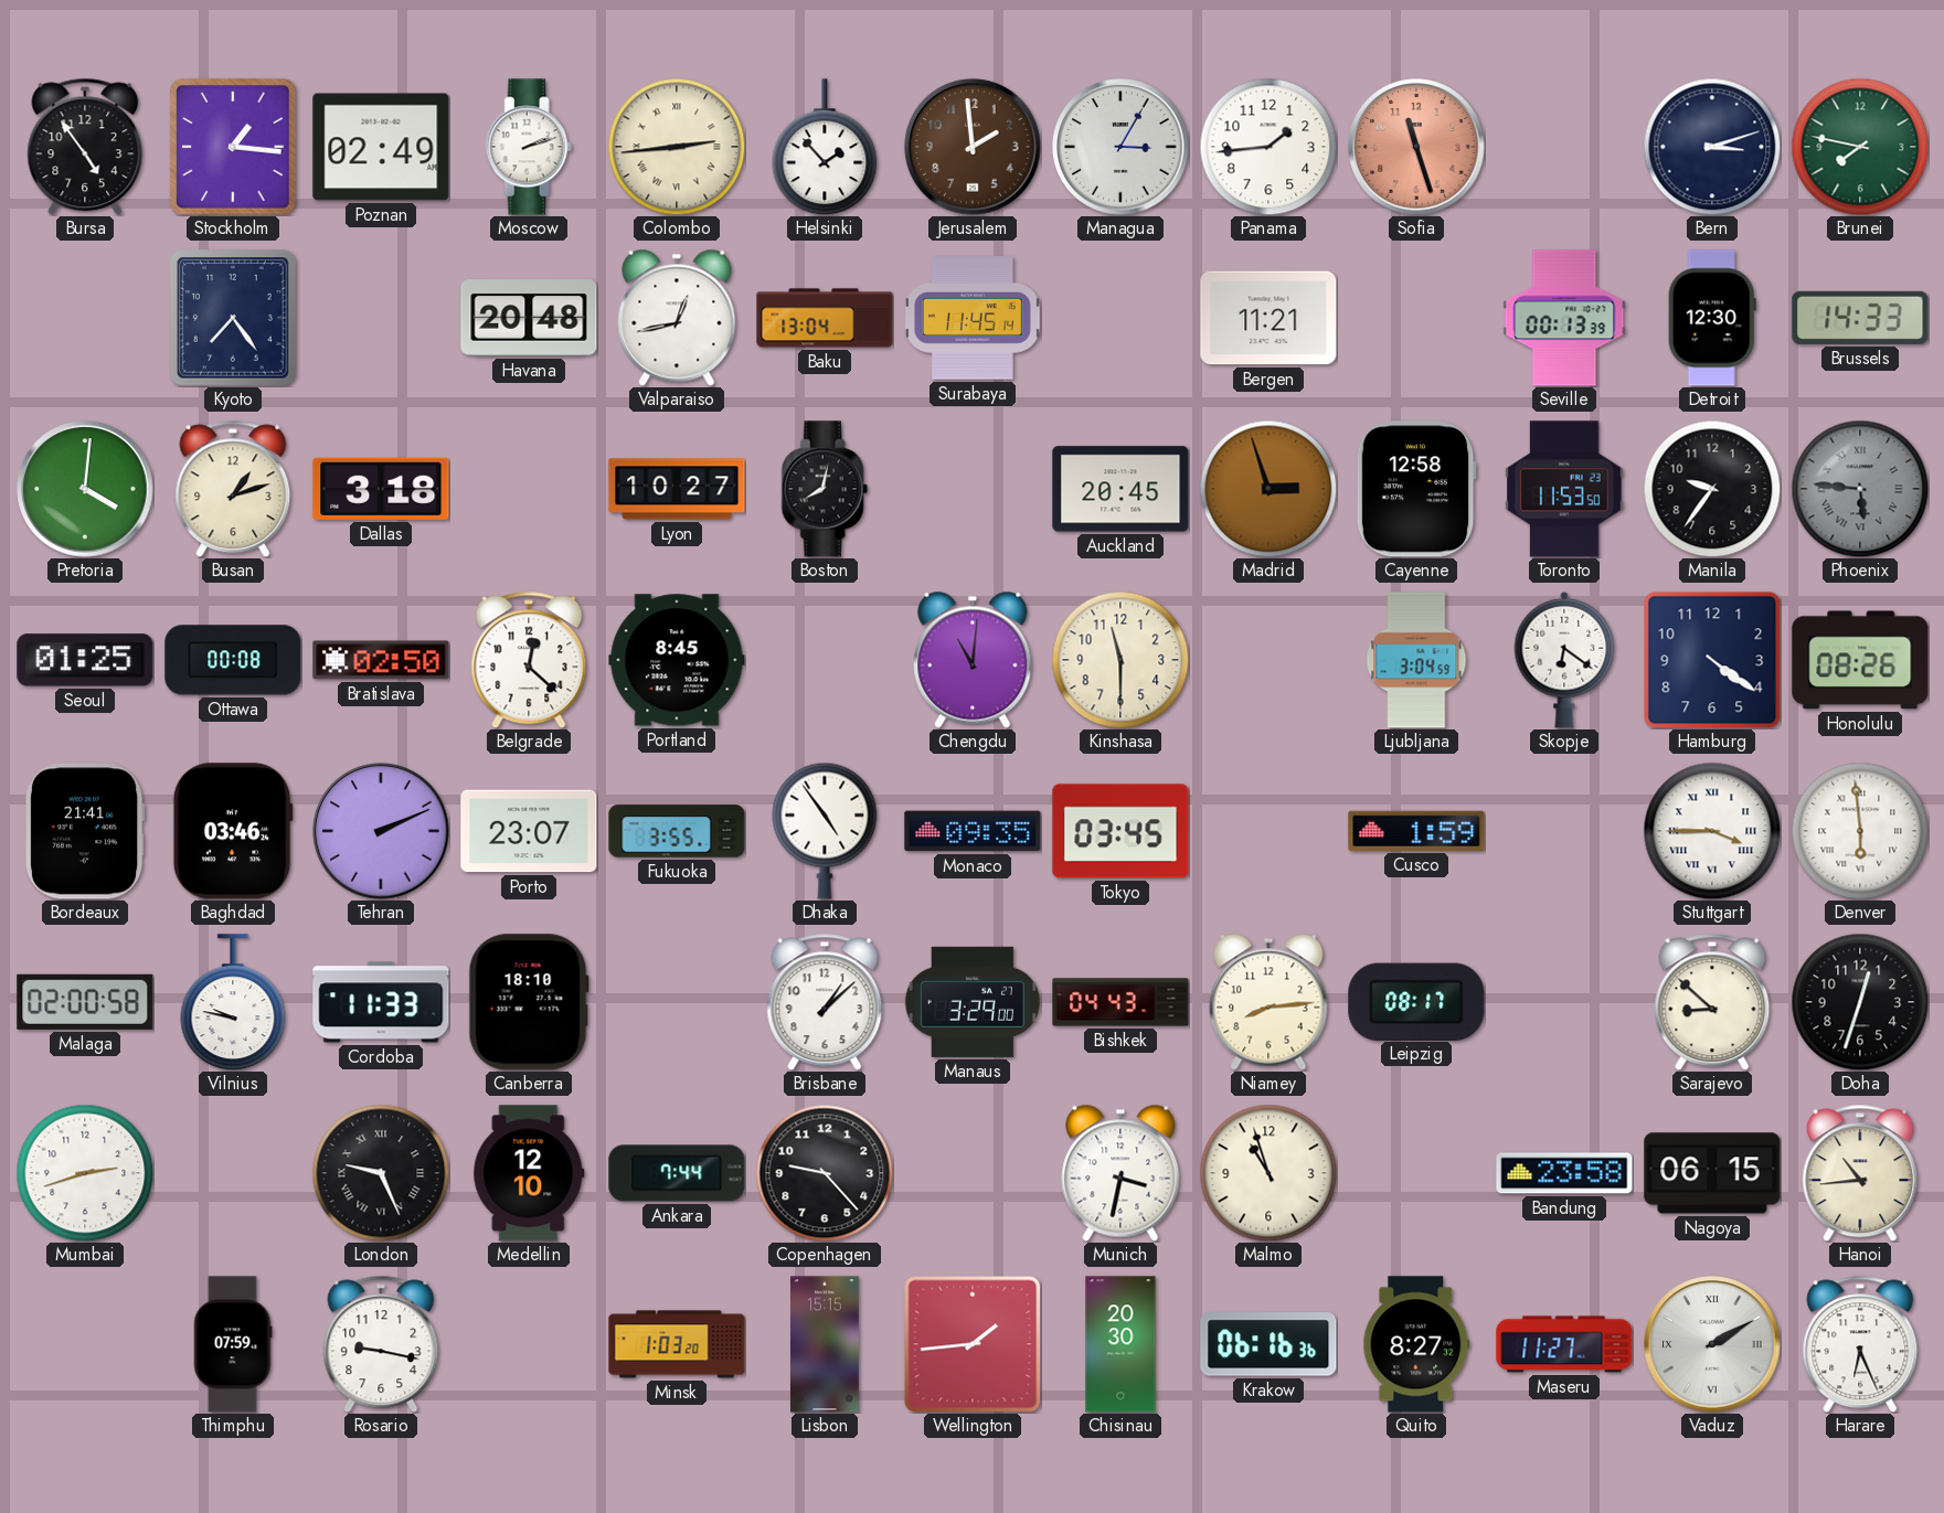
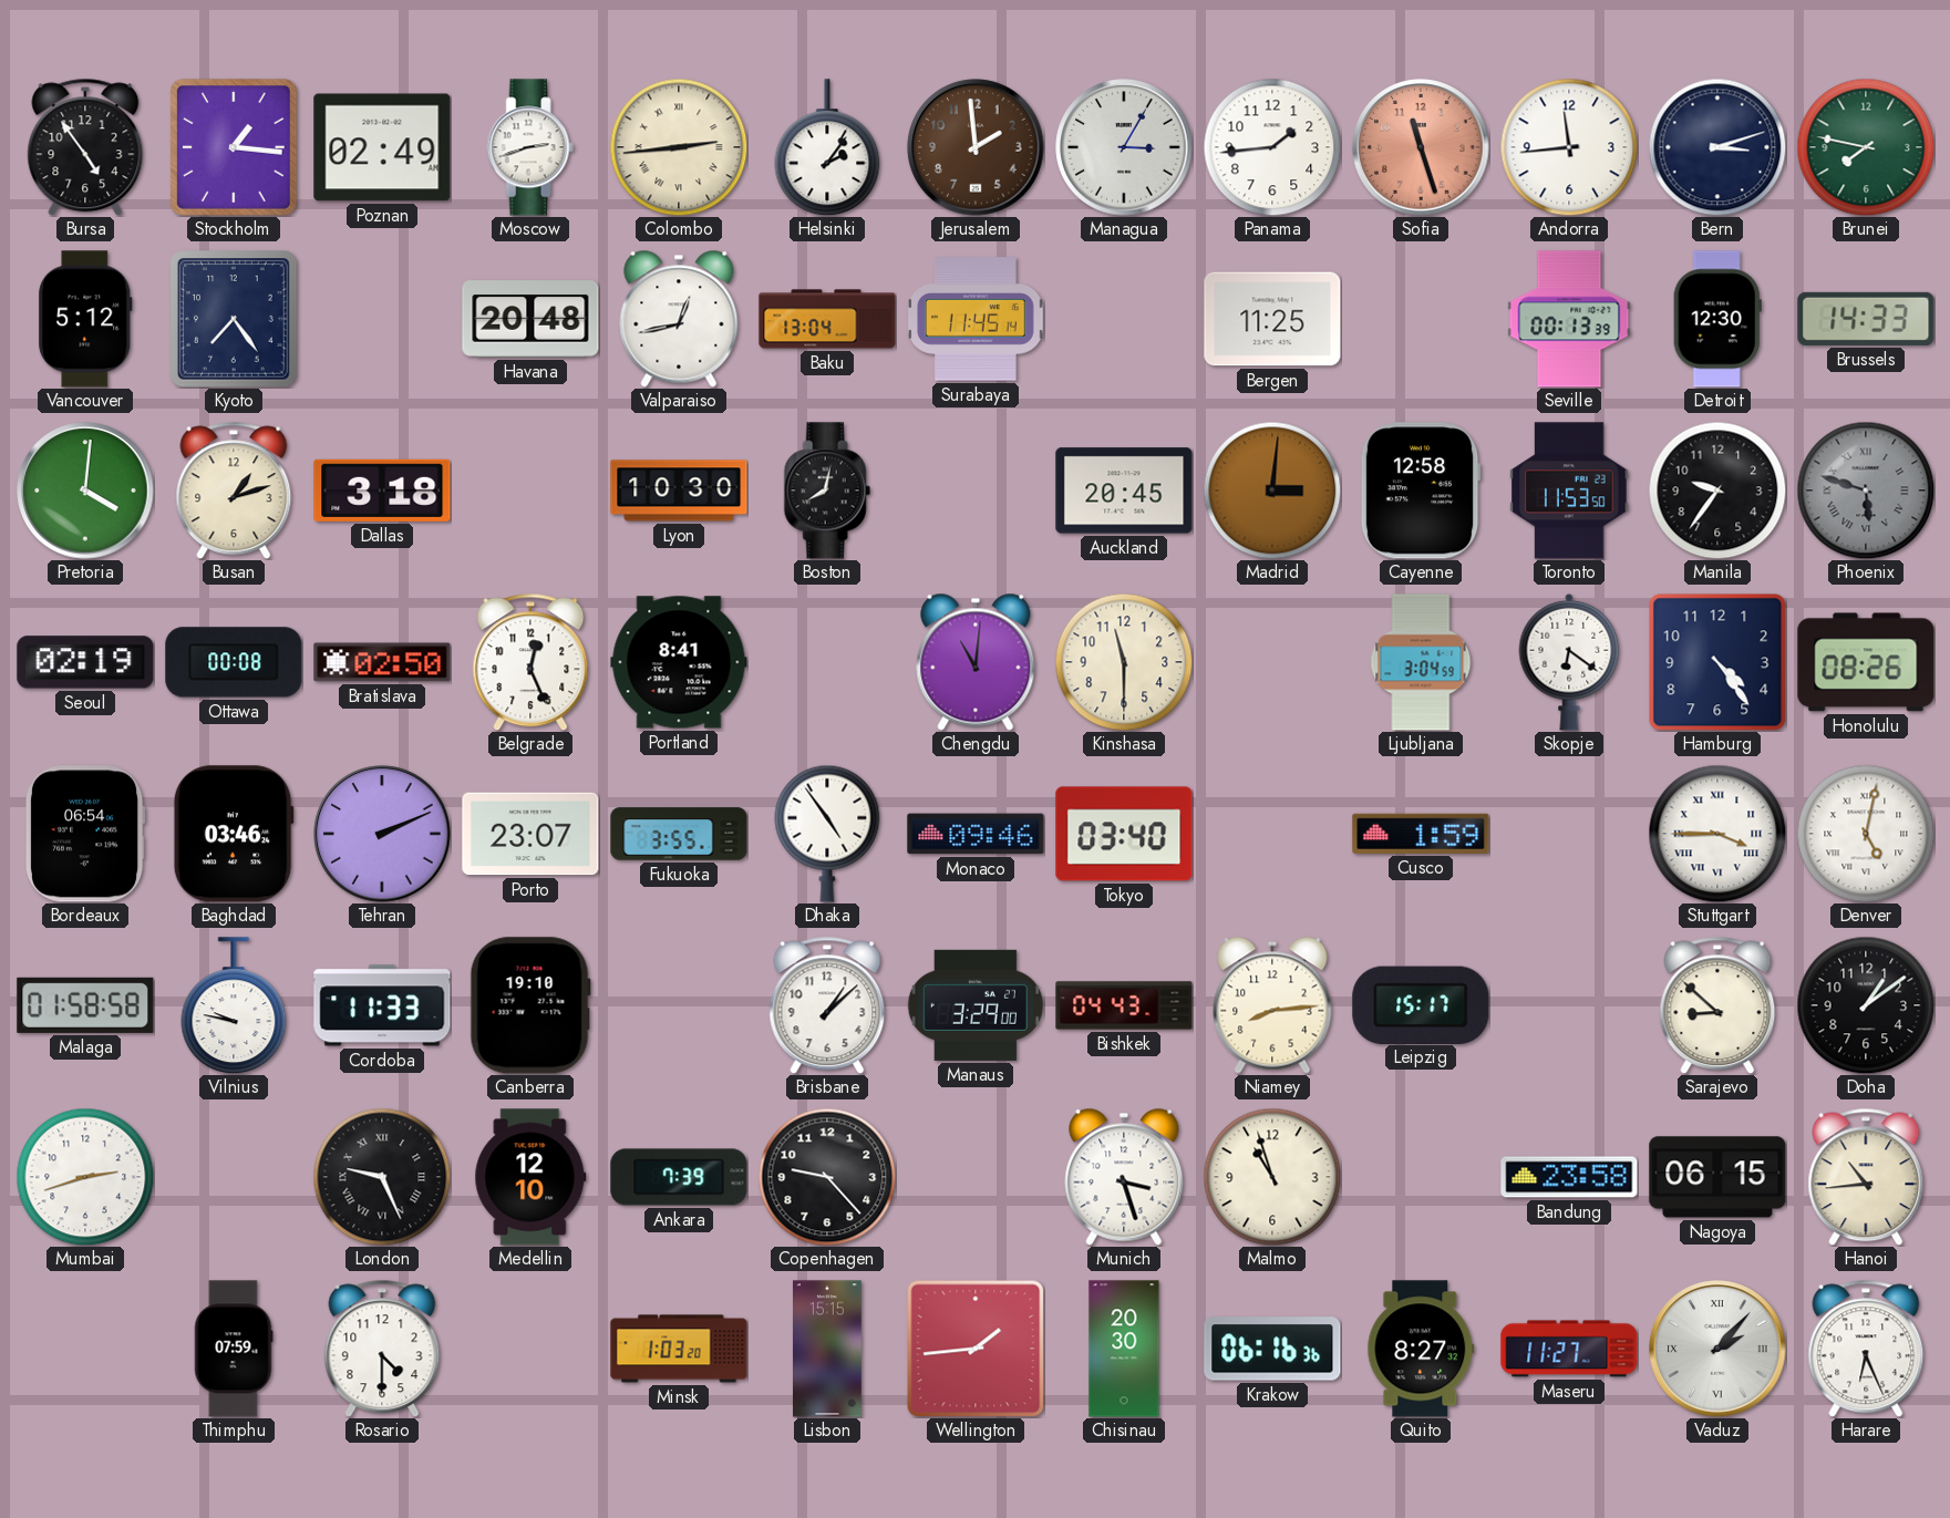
Moscow: 2:12 -> 2:42
Helsinki: 1:53 -> 2:06
Andorra: none -> 11:44
Vancouver: none -> 5:12
Bergen: 11:21 -> 11:25
Lyon: 10:27 -> 10:30
Madrid: 2:57 -> 3:01
Phoenix: 5:46 -> 5:48
Seoul: 01:25 -> 02:19
Belgrade: 12:22 -> 12:26
Portland: 8:45 -> 8:41
Hamburg: 4:21 -> 4:24
Bordeaux: 21:41 -> 06:54
Monaco: 09:35 -> 09:46
Tokyo: 03:45 -> 03:40
Denver: 5:59 -> 5:02
Malaga: 02:00 -> 01:58
Canberra: 18:10 -> 19:10
Leipzig: 08:17 -> 15:17
Doha: 12:33 -> 1:09
Ankara: 7:44 -> 7:39
Munich: 3:32 -> 3:27
Rosario: 9:17 -> 4:30
Vaduz: 2:10 -> 2:07
